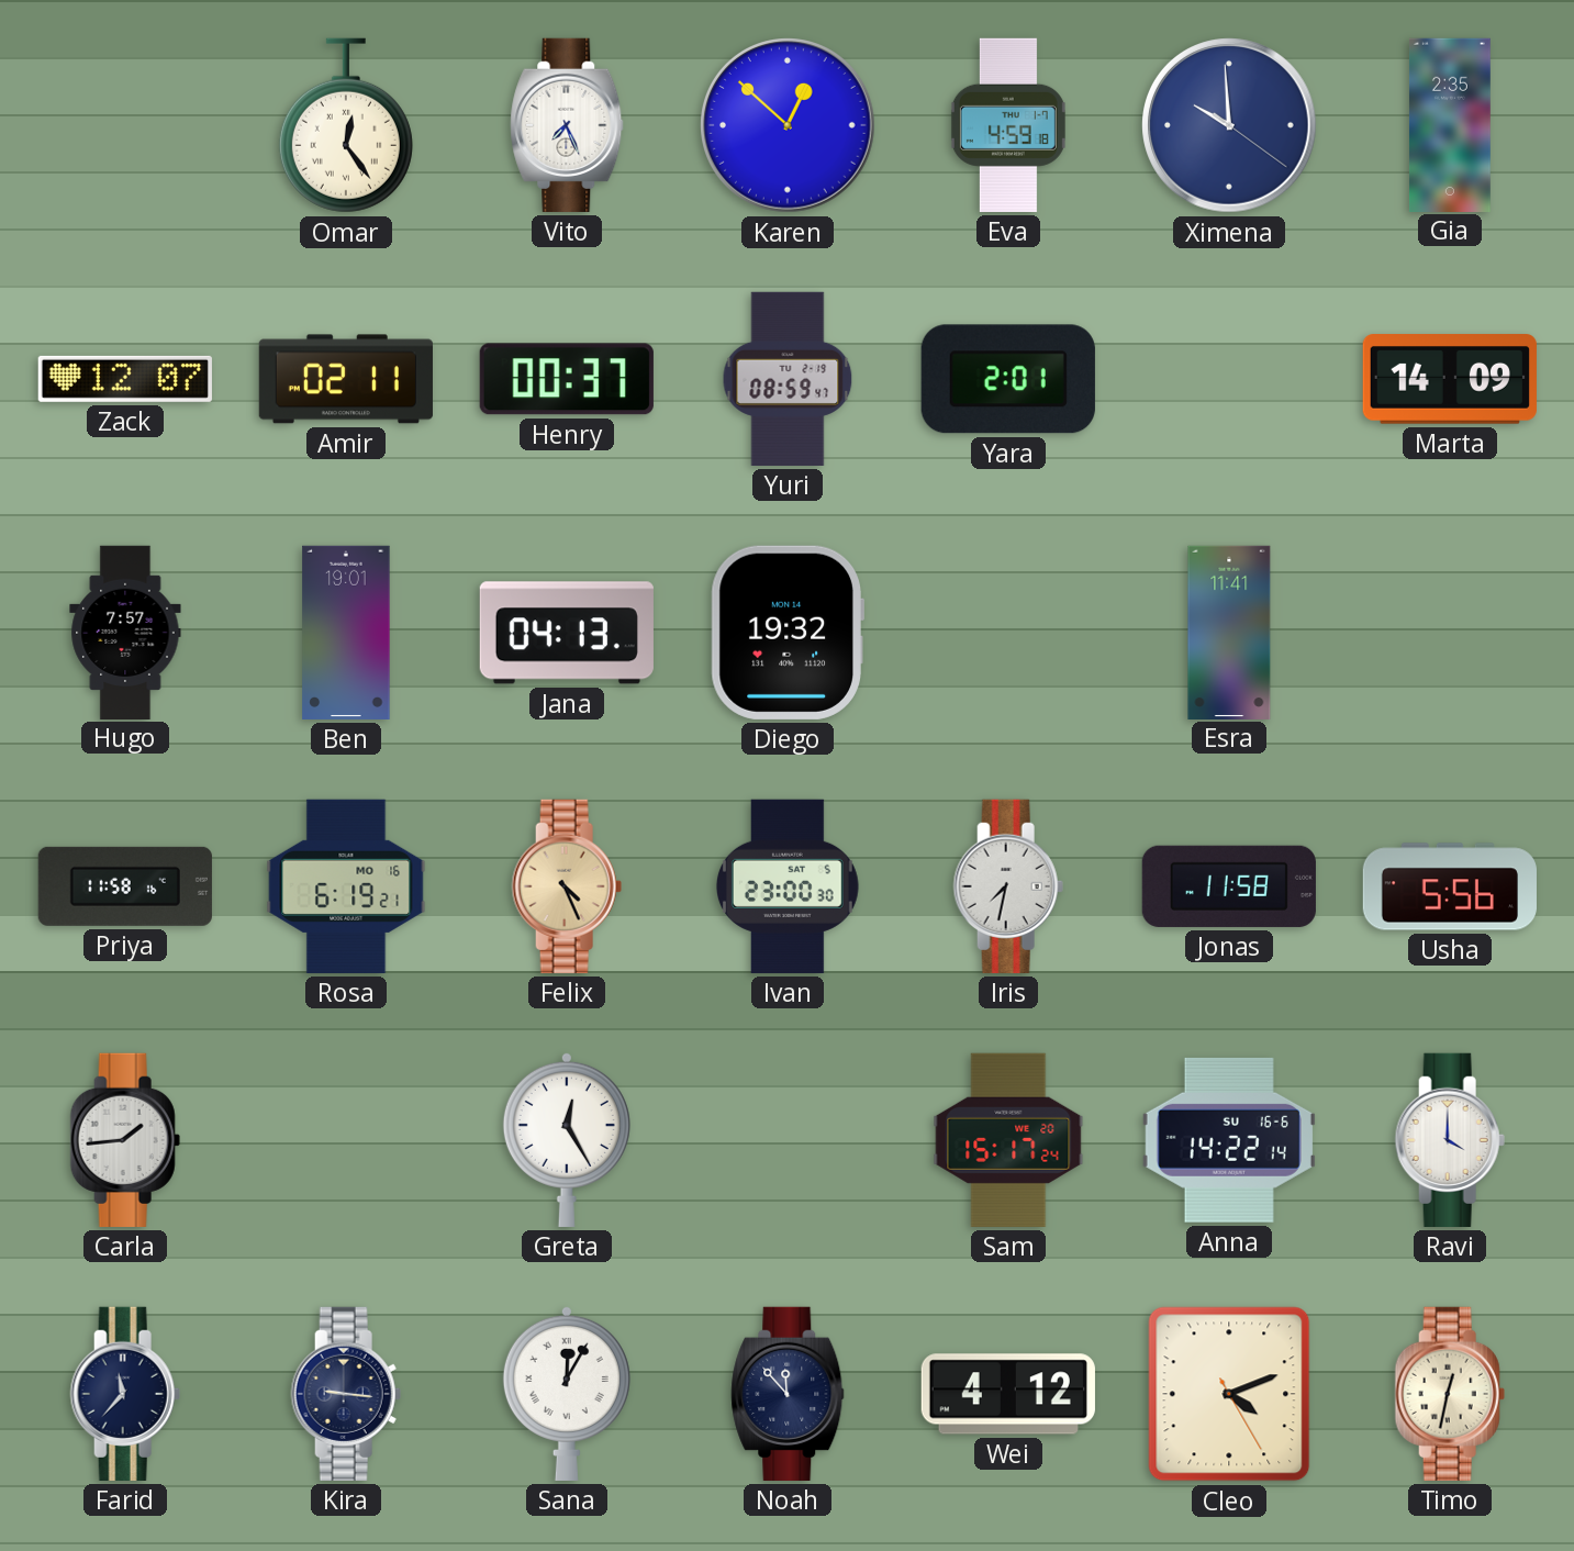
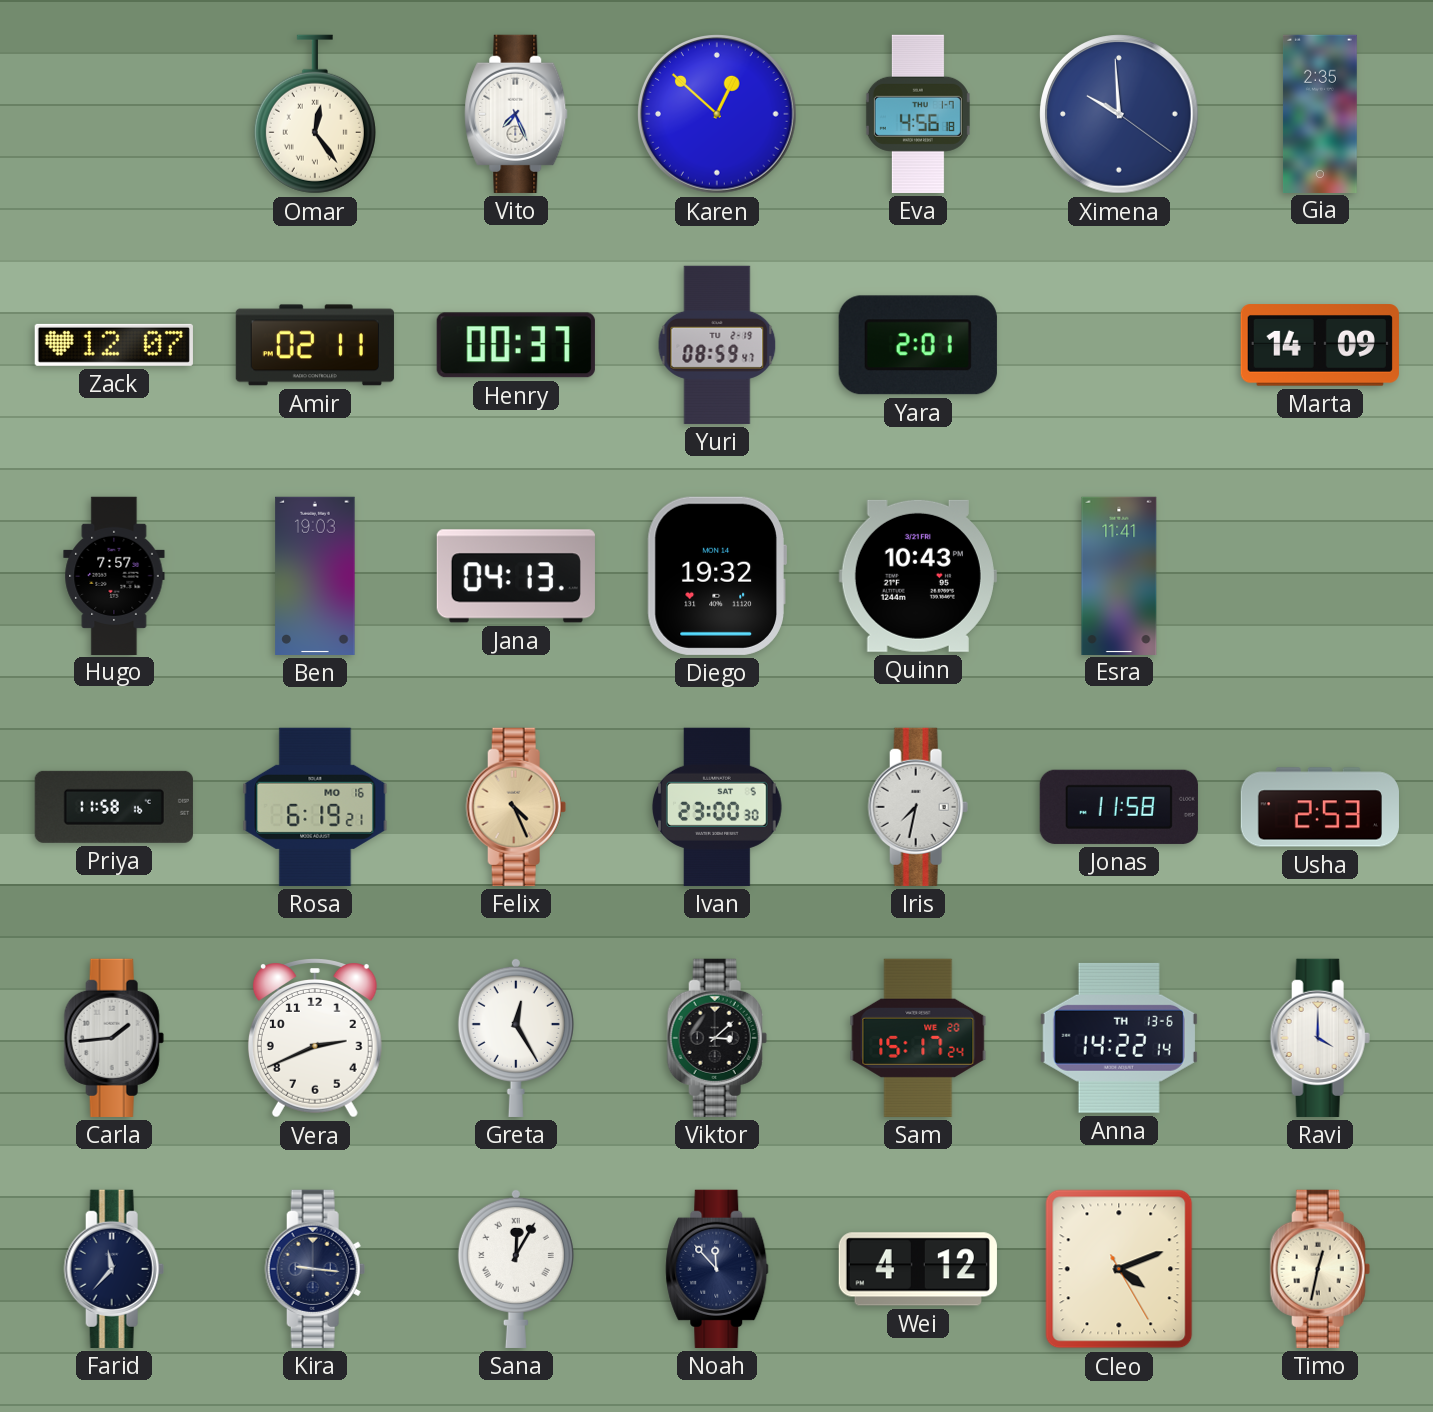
Eva: 4:59 -> 4:56
Ben: 19:01 -> 19:03
Quinn: none -> 10:43
Usha: 5:56 -> 2:53
Vera: none -> 2:41
Viktor: none -> 3:08
Anna date: SU 16-6 -> TH 13-6
